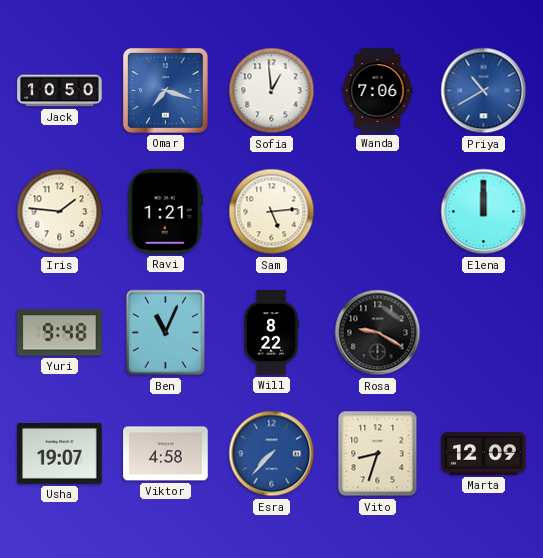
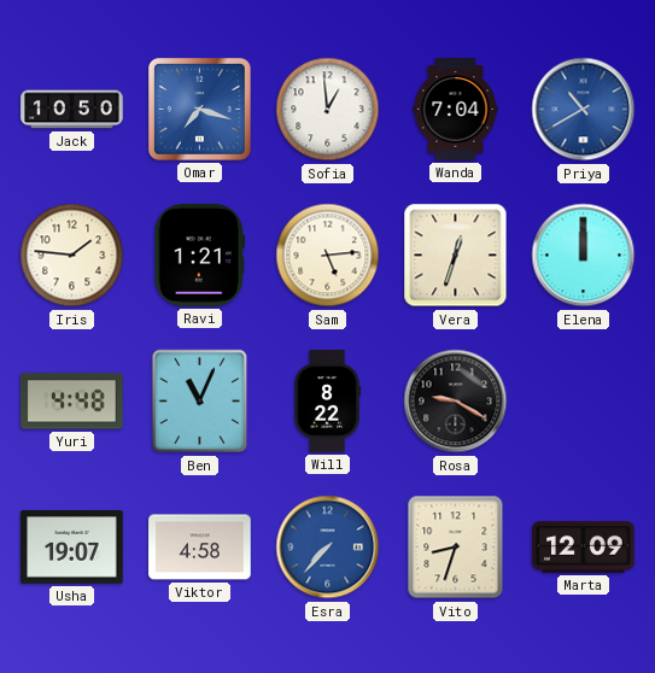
Wanda: 7:06 -> 7:04
Vera: none -> 12:33
Yuri: 9:48 -> 4:48
